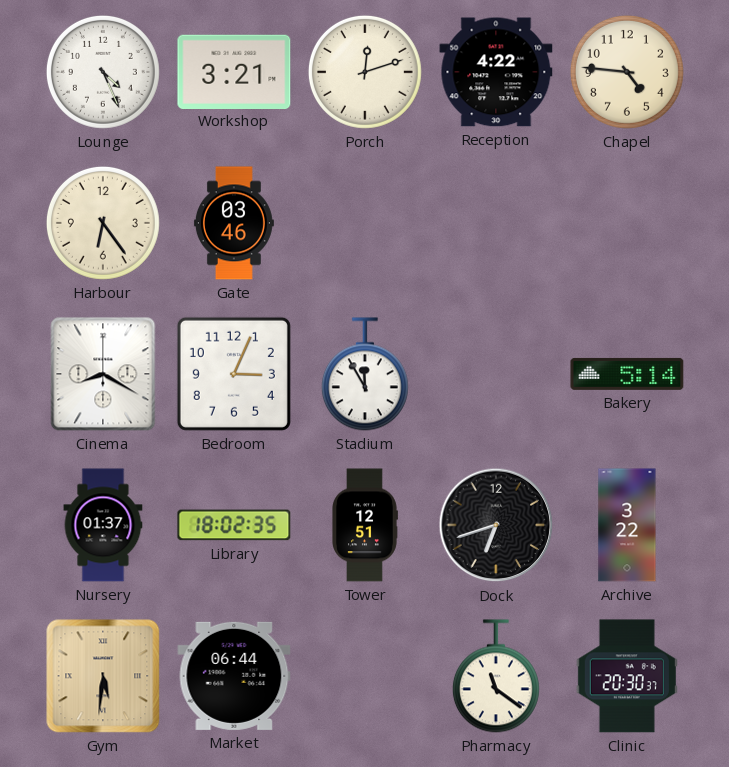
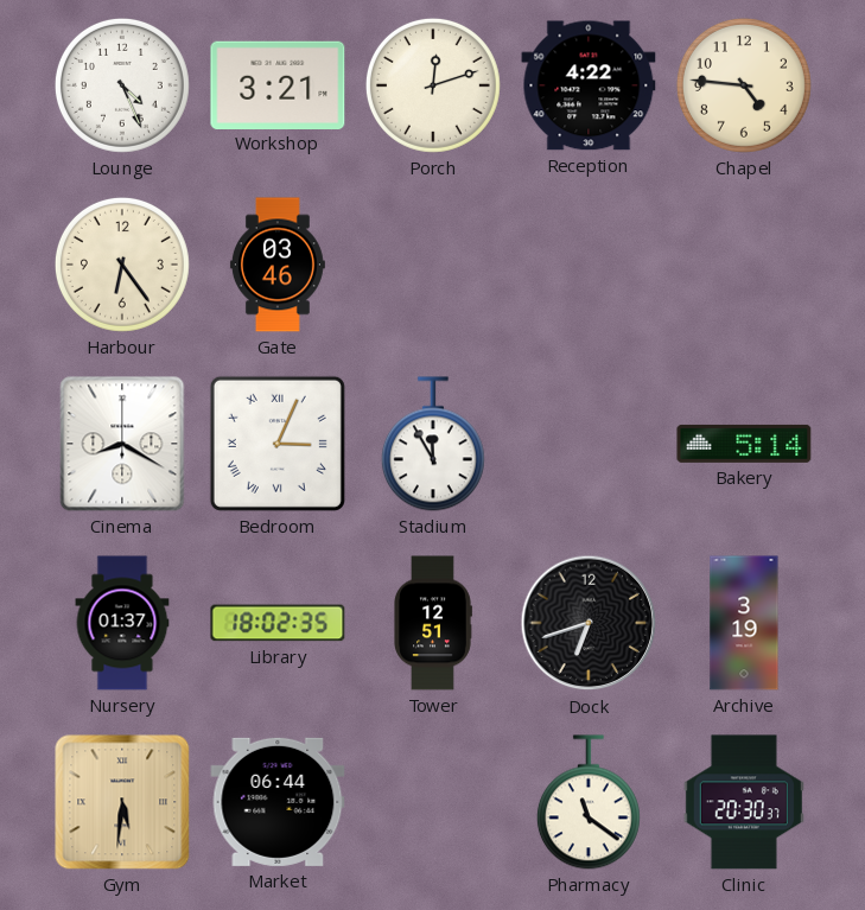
Bedroom numerals: Arabic -> Roman
Archive: 3:22 -> 3:19
